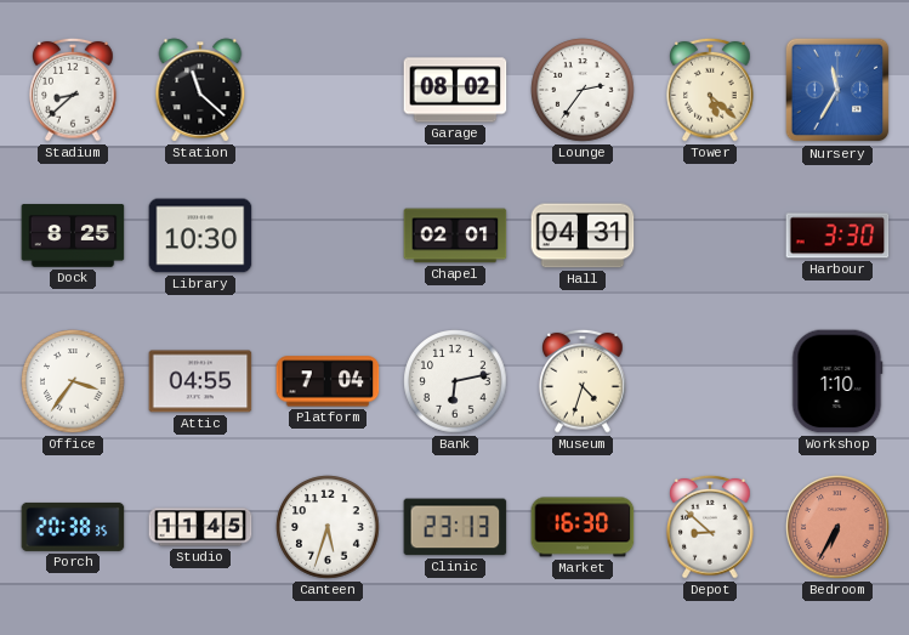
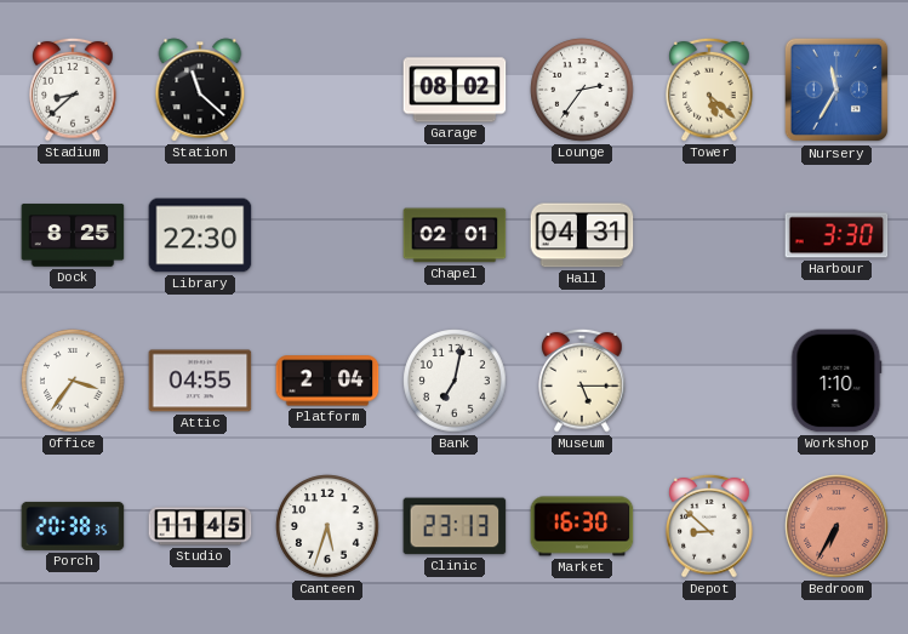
Library: 10:30 -> 22:30
Platform: 7:04 -> 2:04
Bank: 6:13 -> 7:02
Museum: 4:33 -> 5:15
